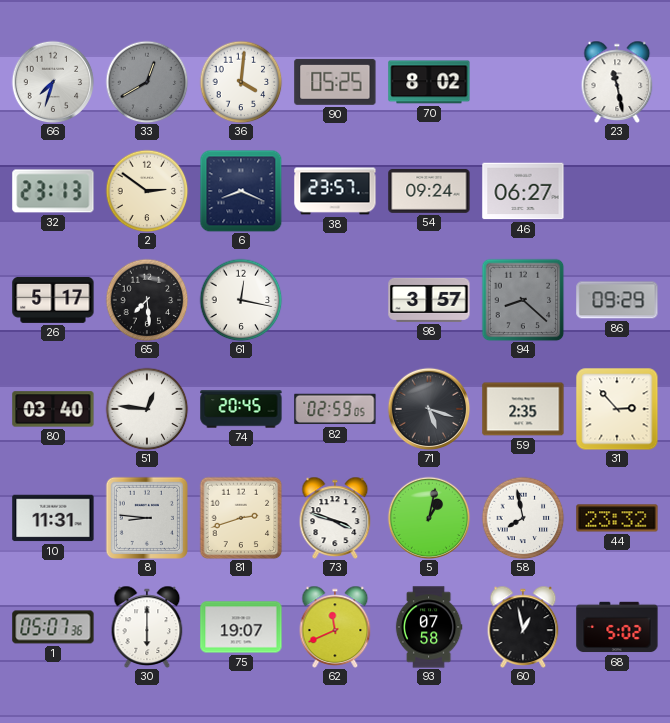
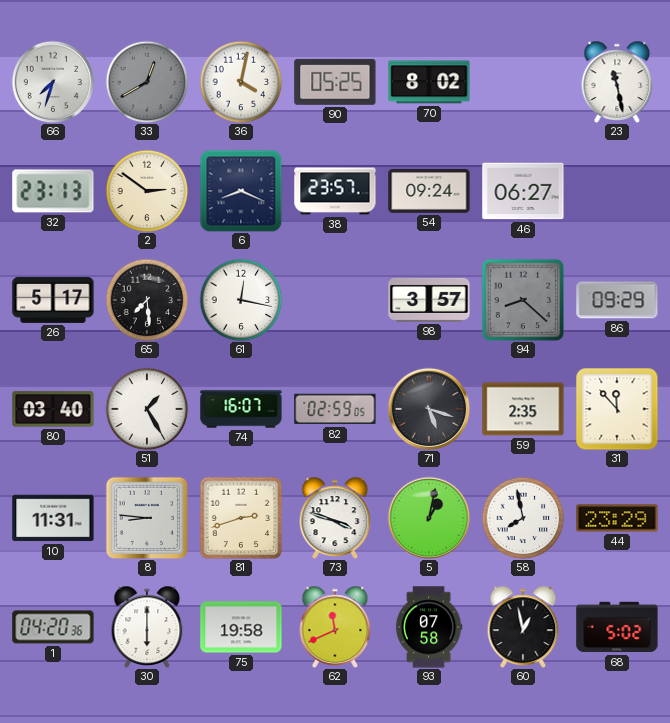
36: 4:01 -> 4:02
51: 12:46 -> 1:25
74: 20:45 -> 16:07
31: 2:53 -> 11:53
44: 23:32 -> 23:29
1: 05:07 -> 04:20
75: 19:07 -> 19:58
